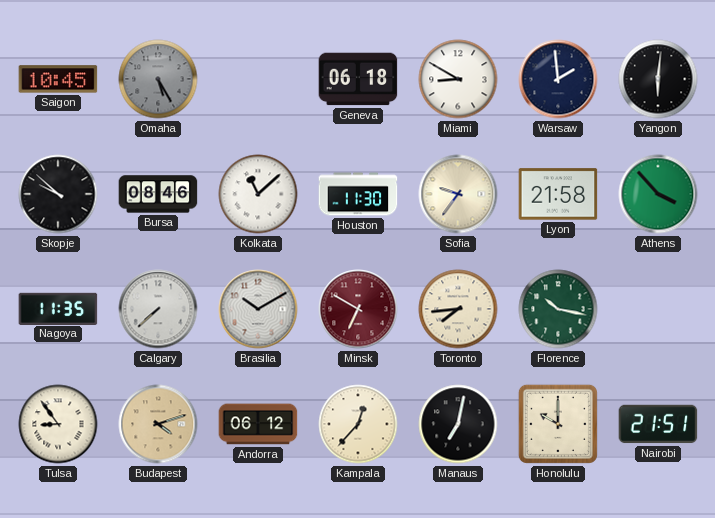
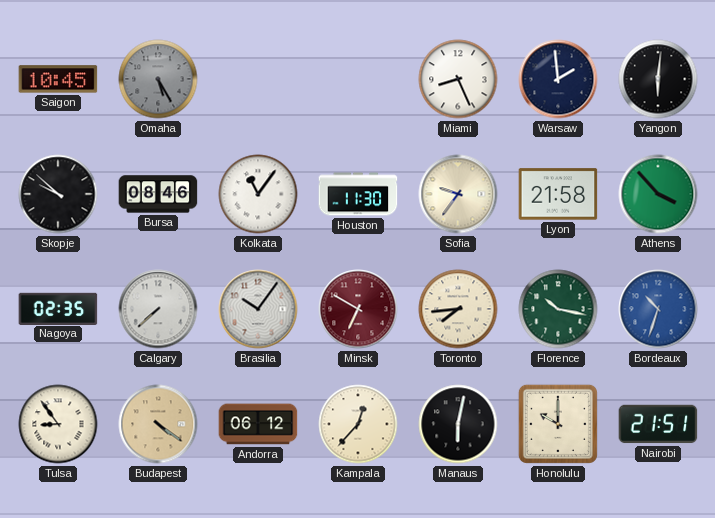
Geneva: 06:18 -> none
Miami: 8:50 -> 8:26
Kolkata: 11:08 -> 11:06
Nagoya: 11:35 -> 02:35
Brasilia: 10:10 -> 10:06
Bordeaux: none -> 10:33
Budapest: 4:12 -> 4:21
Manaus: 7:02 -> 6:02
